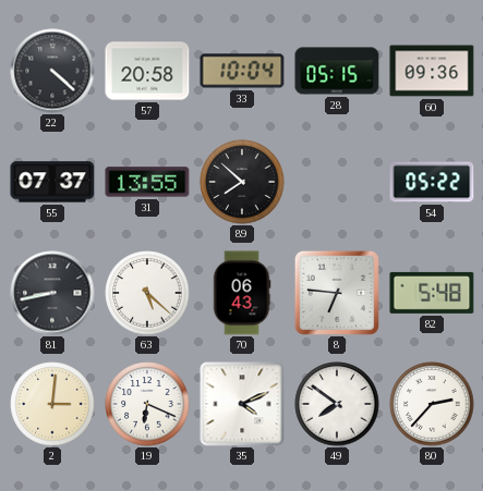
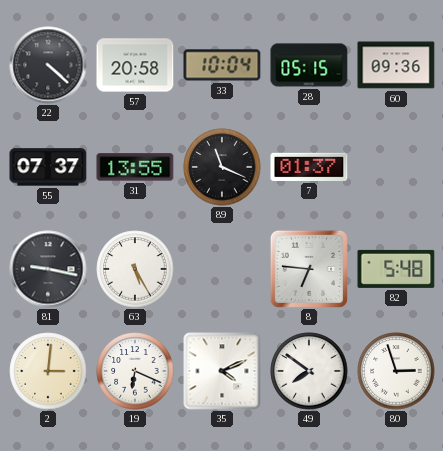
89: 7:52 -> 11:19
7: none -> 01:37
54: 05:22 -> none
81: 8:43 -> 9:17
63: 5:22 -> 5:25
70: 06:43 -> none
80: 2:37 -> 2:57
